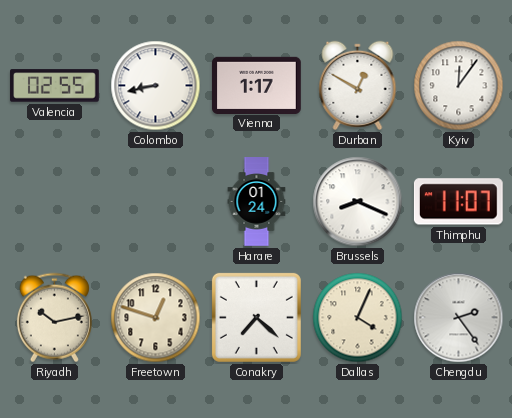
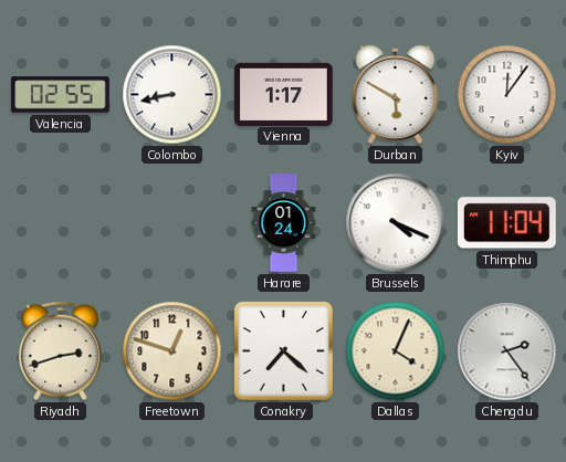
Durban: 12:50 -> 5:50
Brussels: 8:19 -> 4:19
Thimphu: 11:07 -> 11:04
Riyadh: 10:13 -> 2:42
